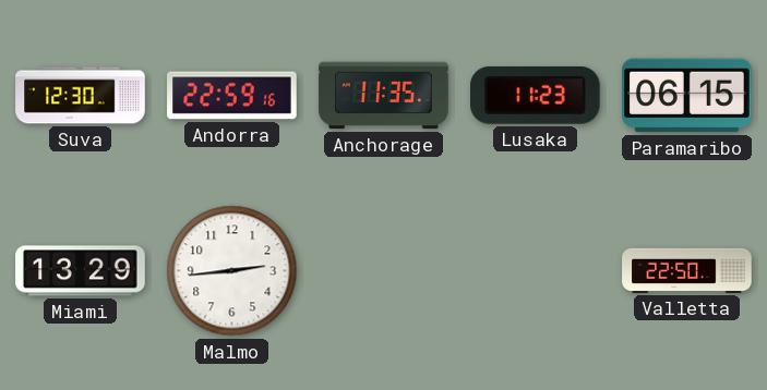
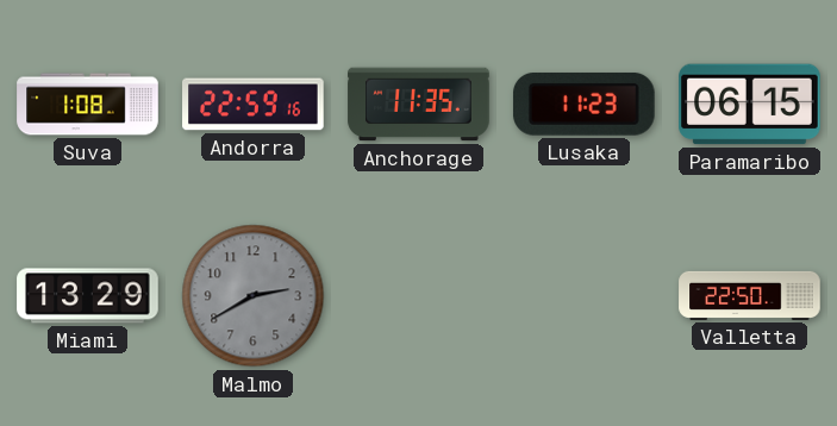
Suva: 12:30 -> 1:08
Malmo: 2:44 -> 2:40
Malmo dial: white -> grey
